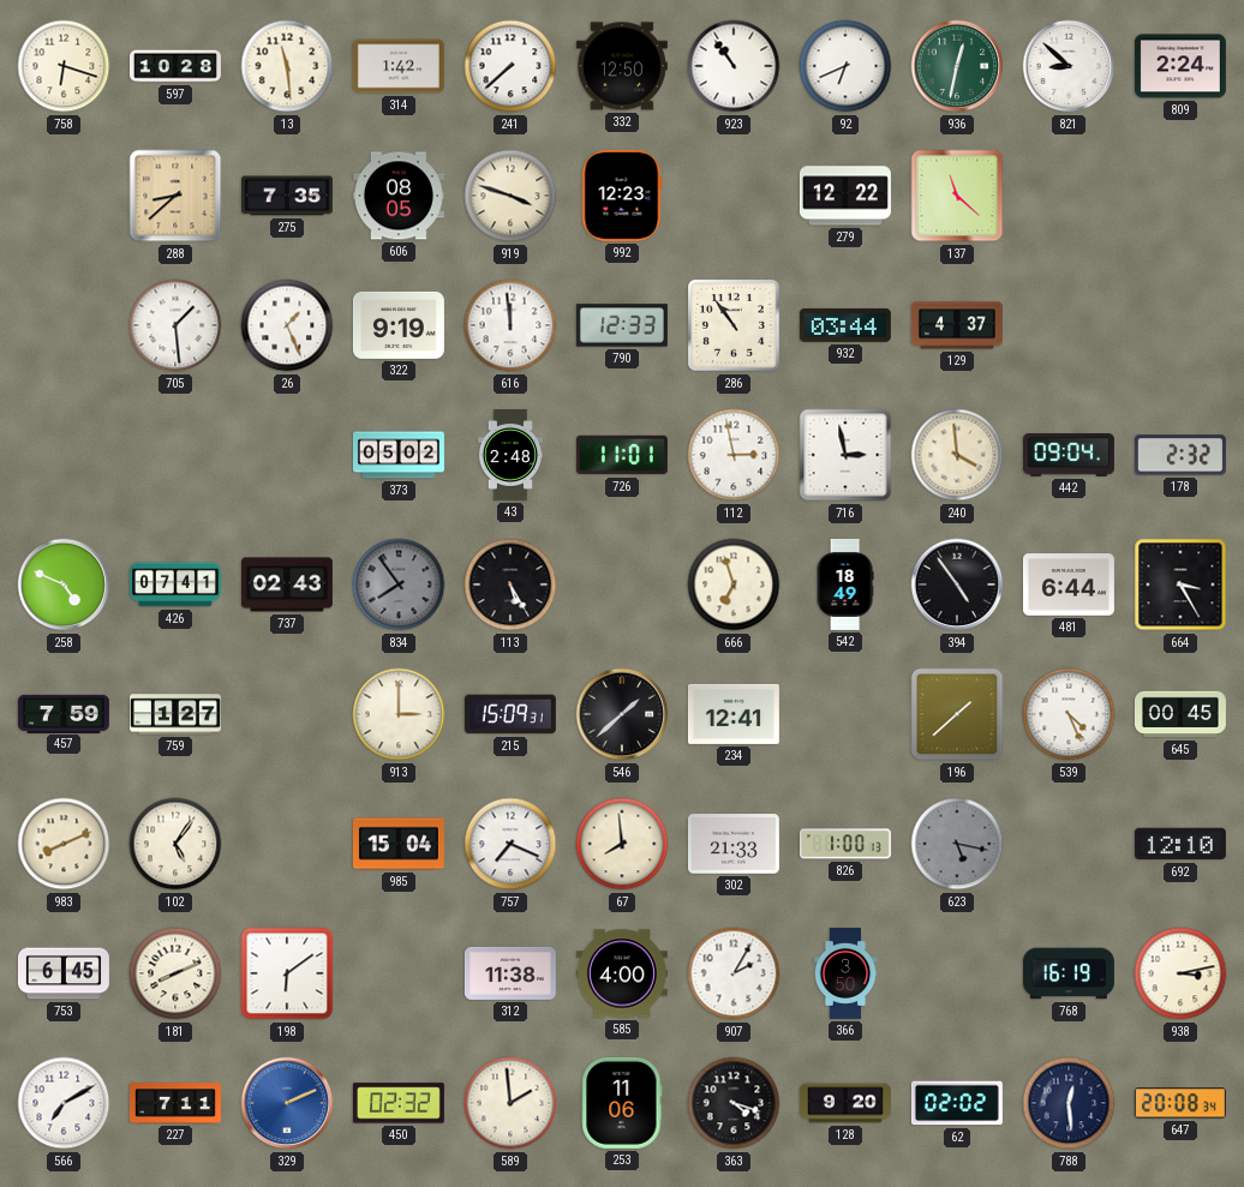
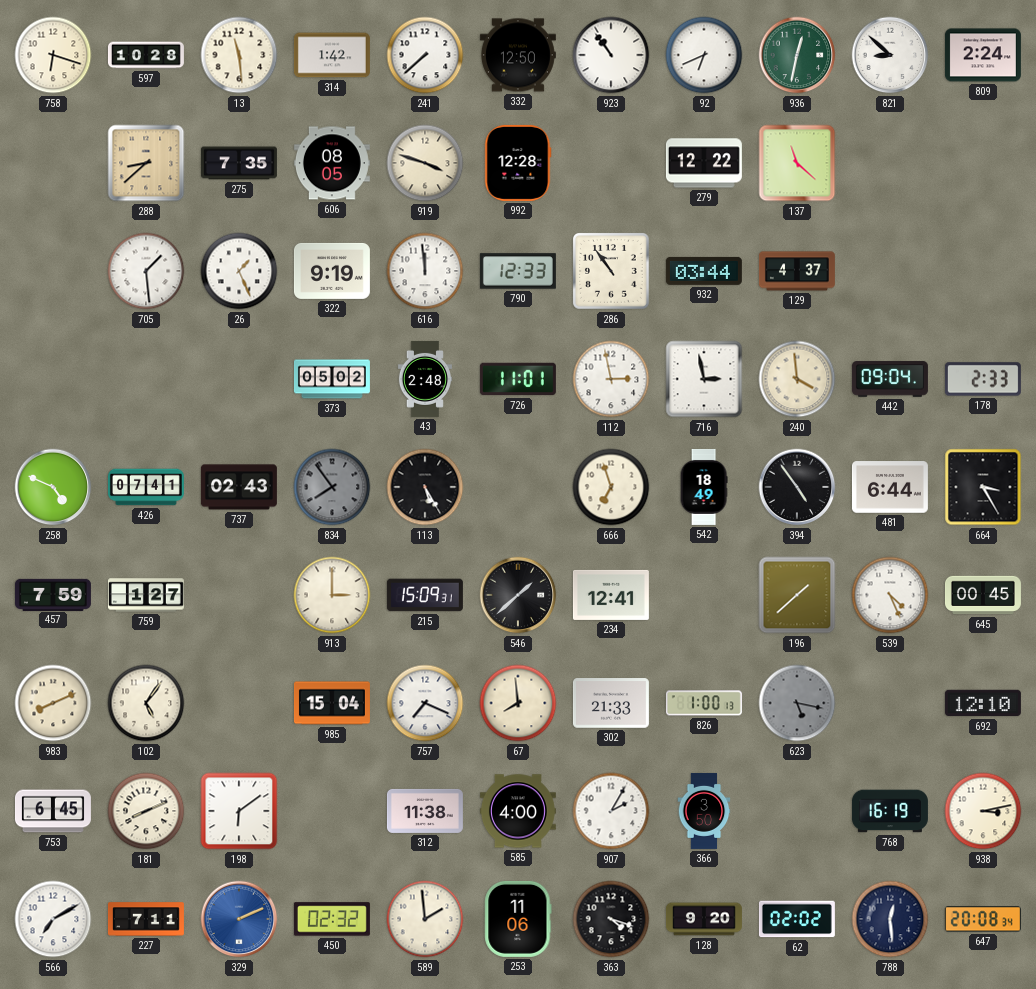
992: 12:23 -> 12:28
178: 2:32 -> 2:33
